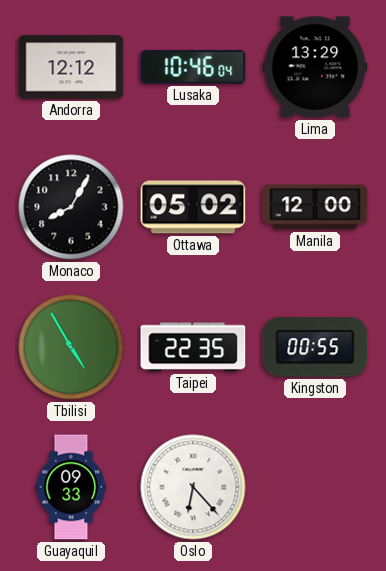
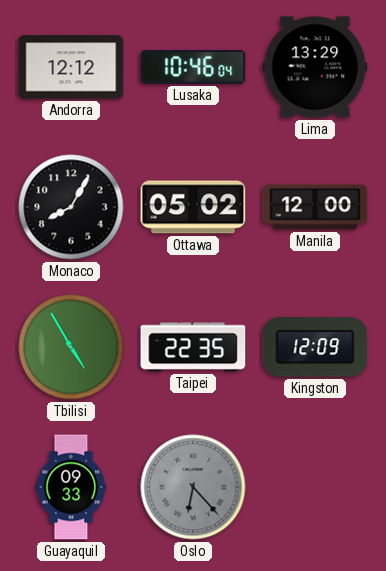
Kingston: 00:55 -> 12:09
Oslo dial: white -> grey
